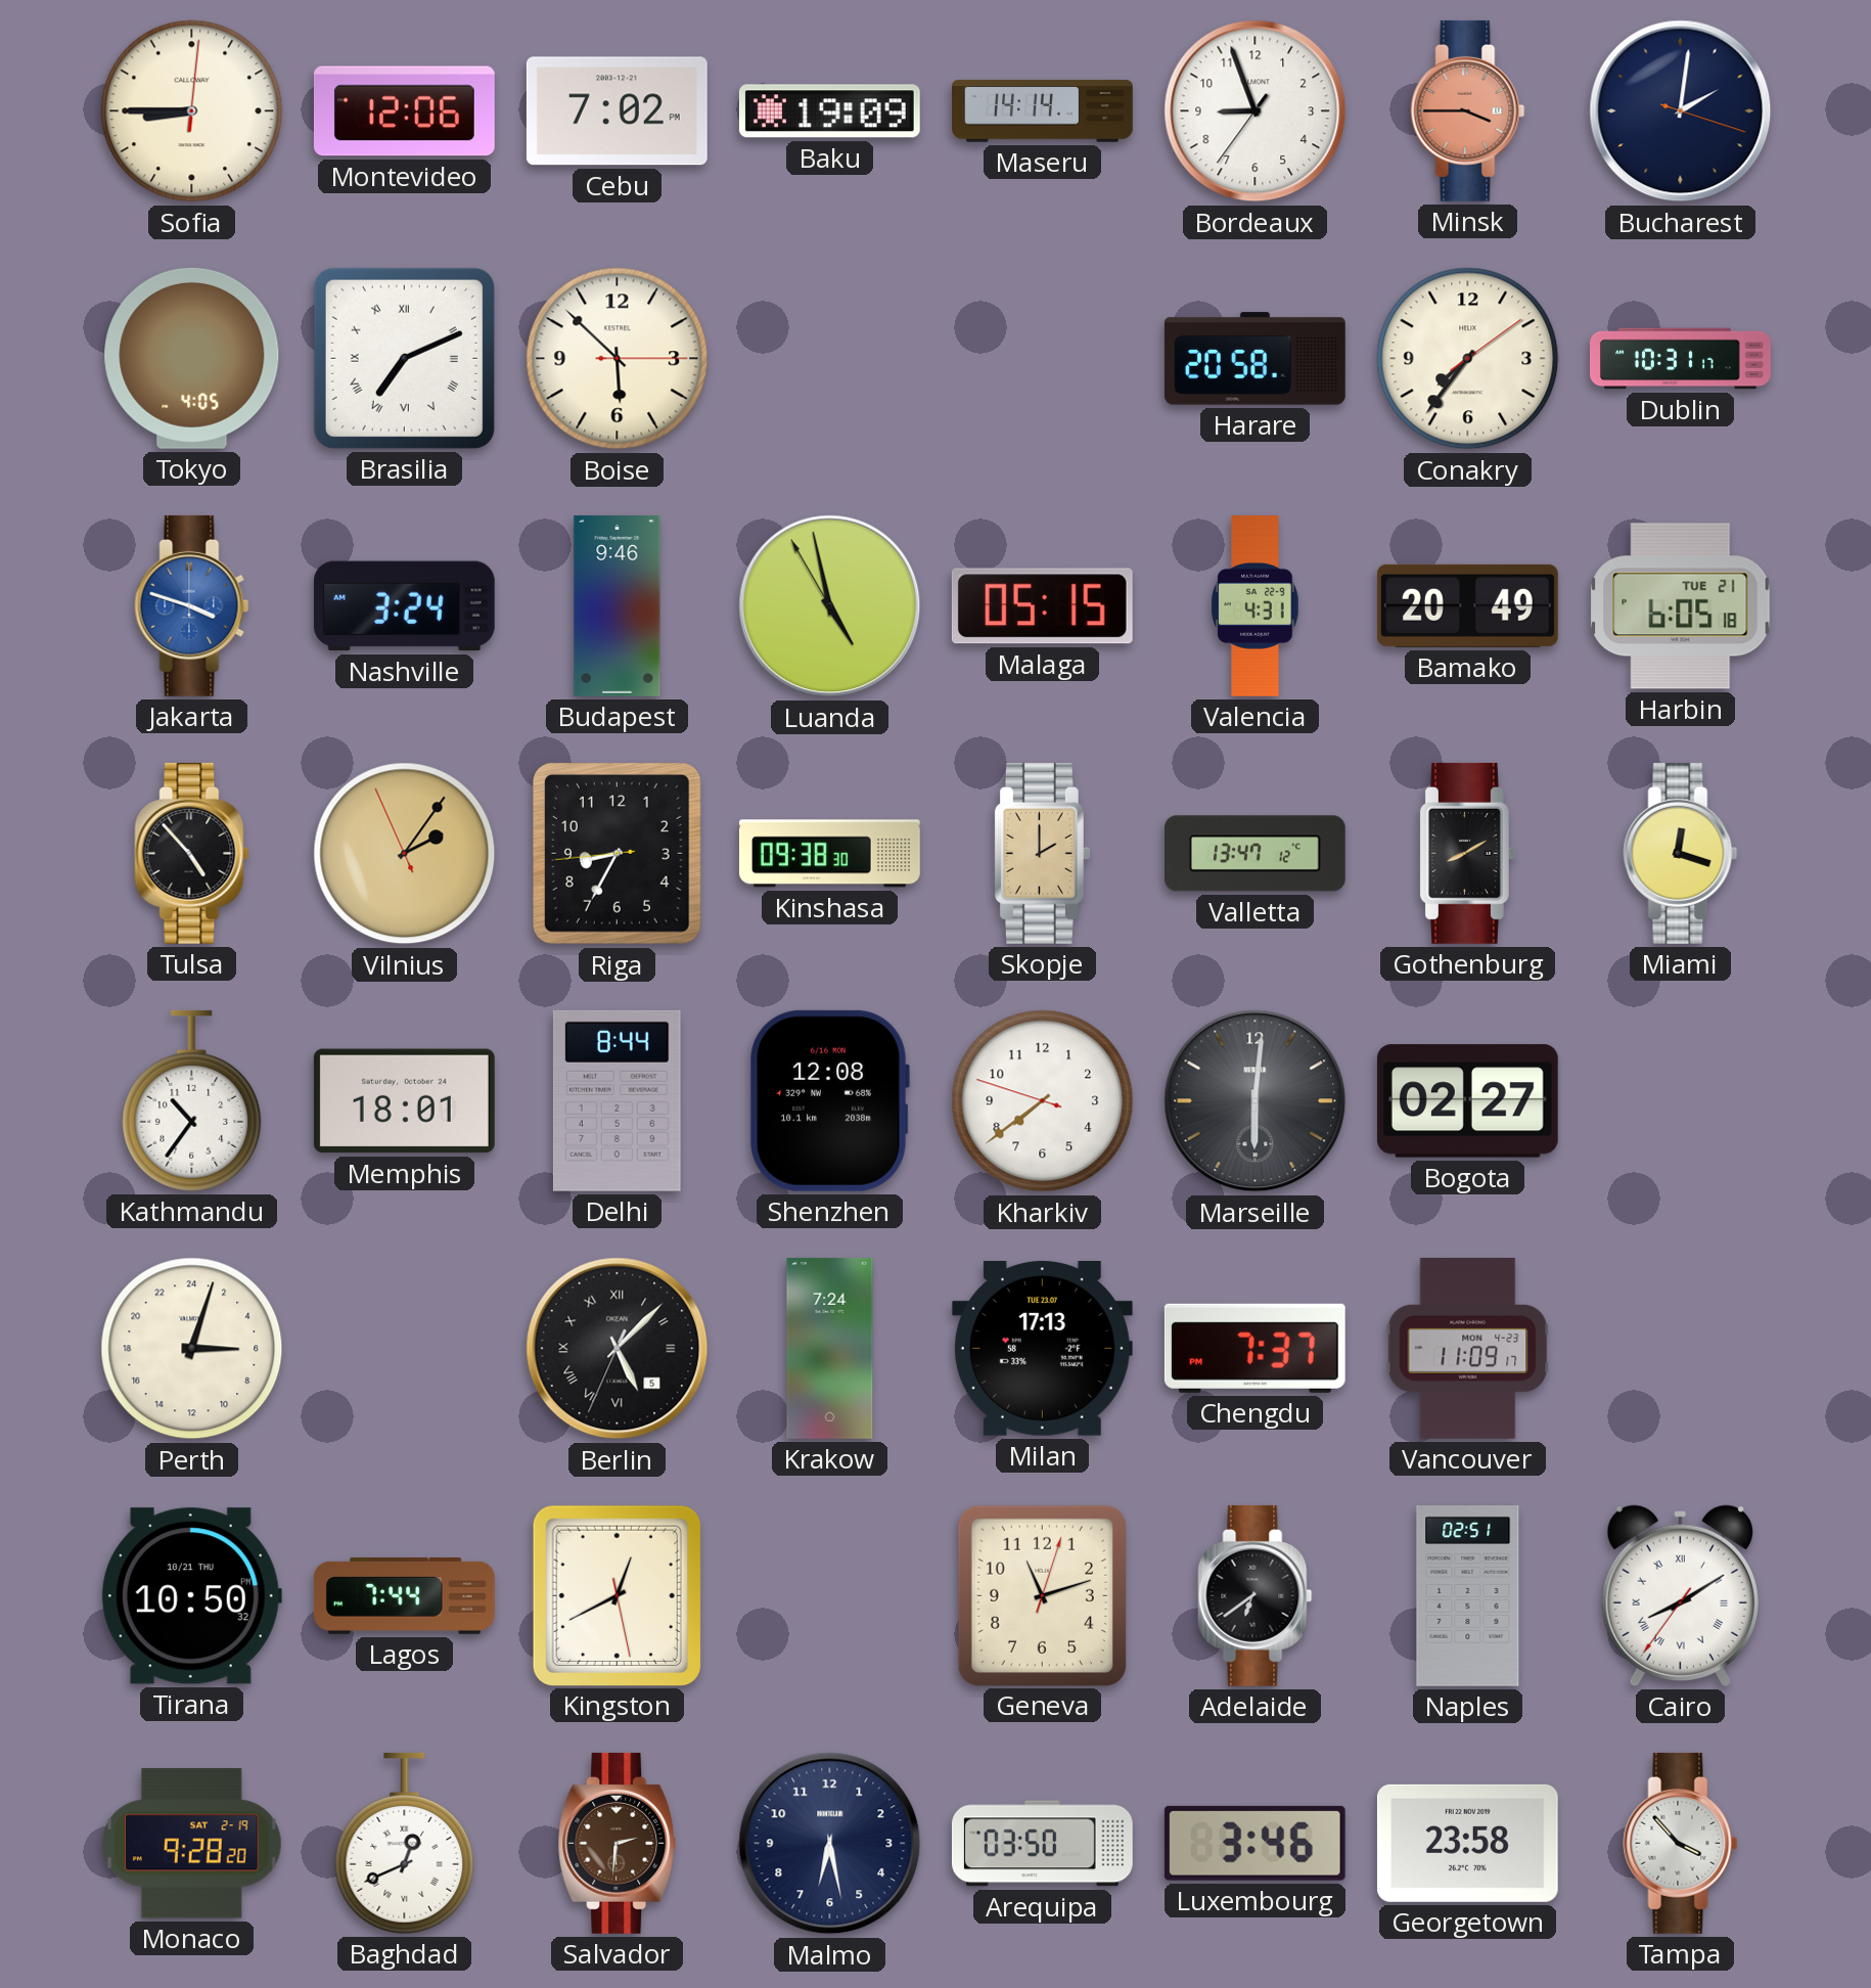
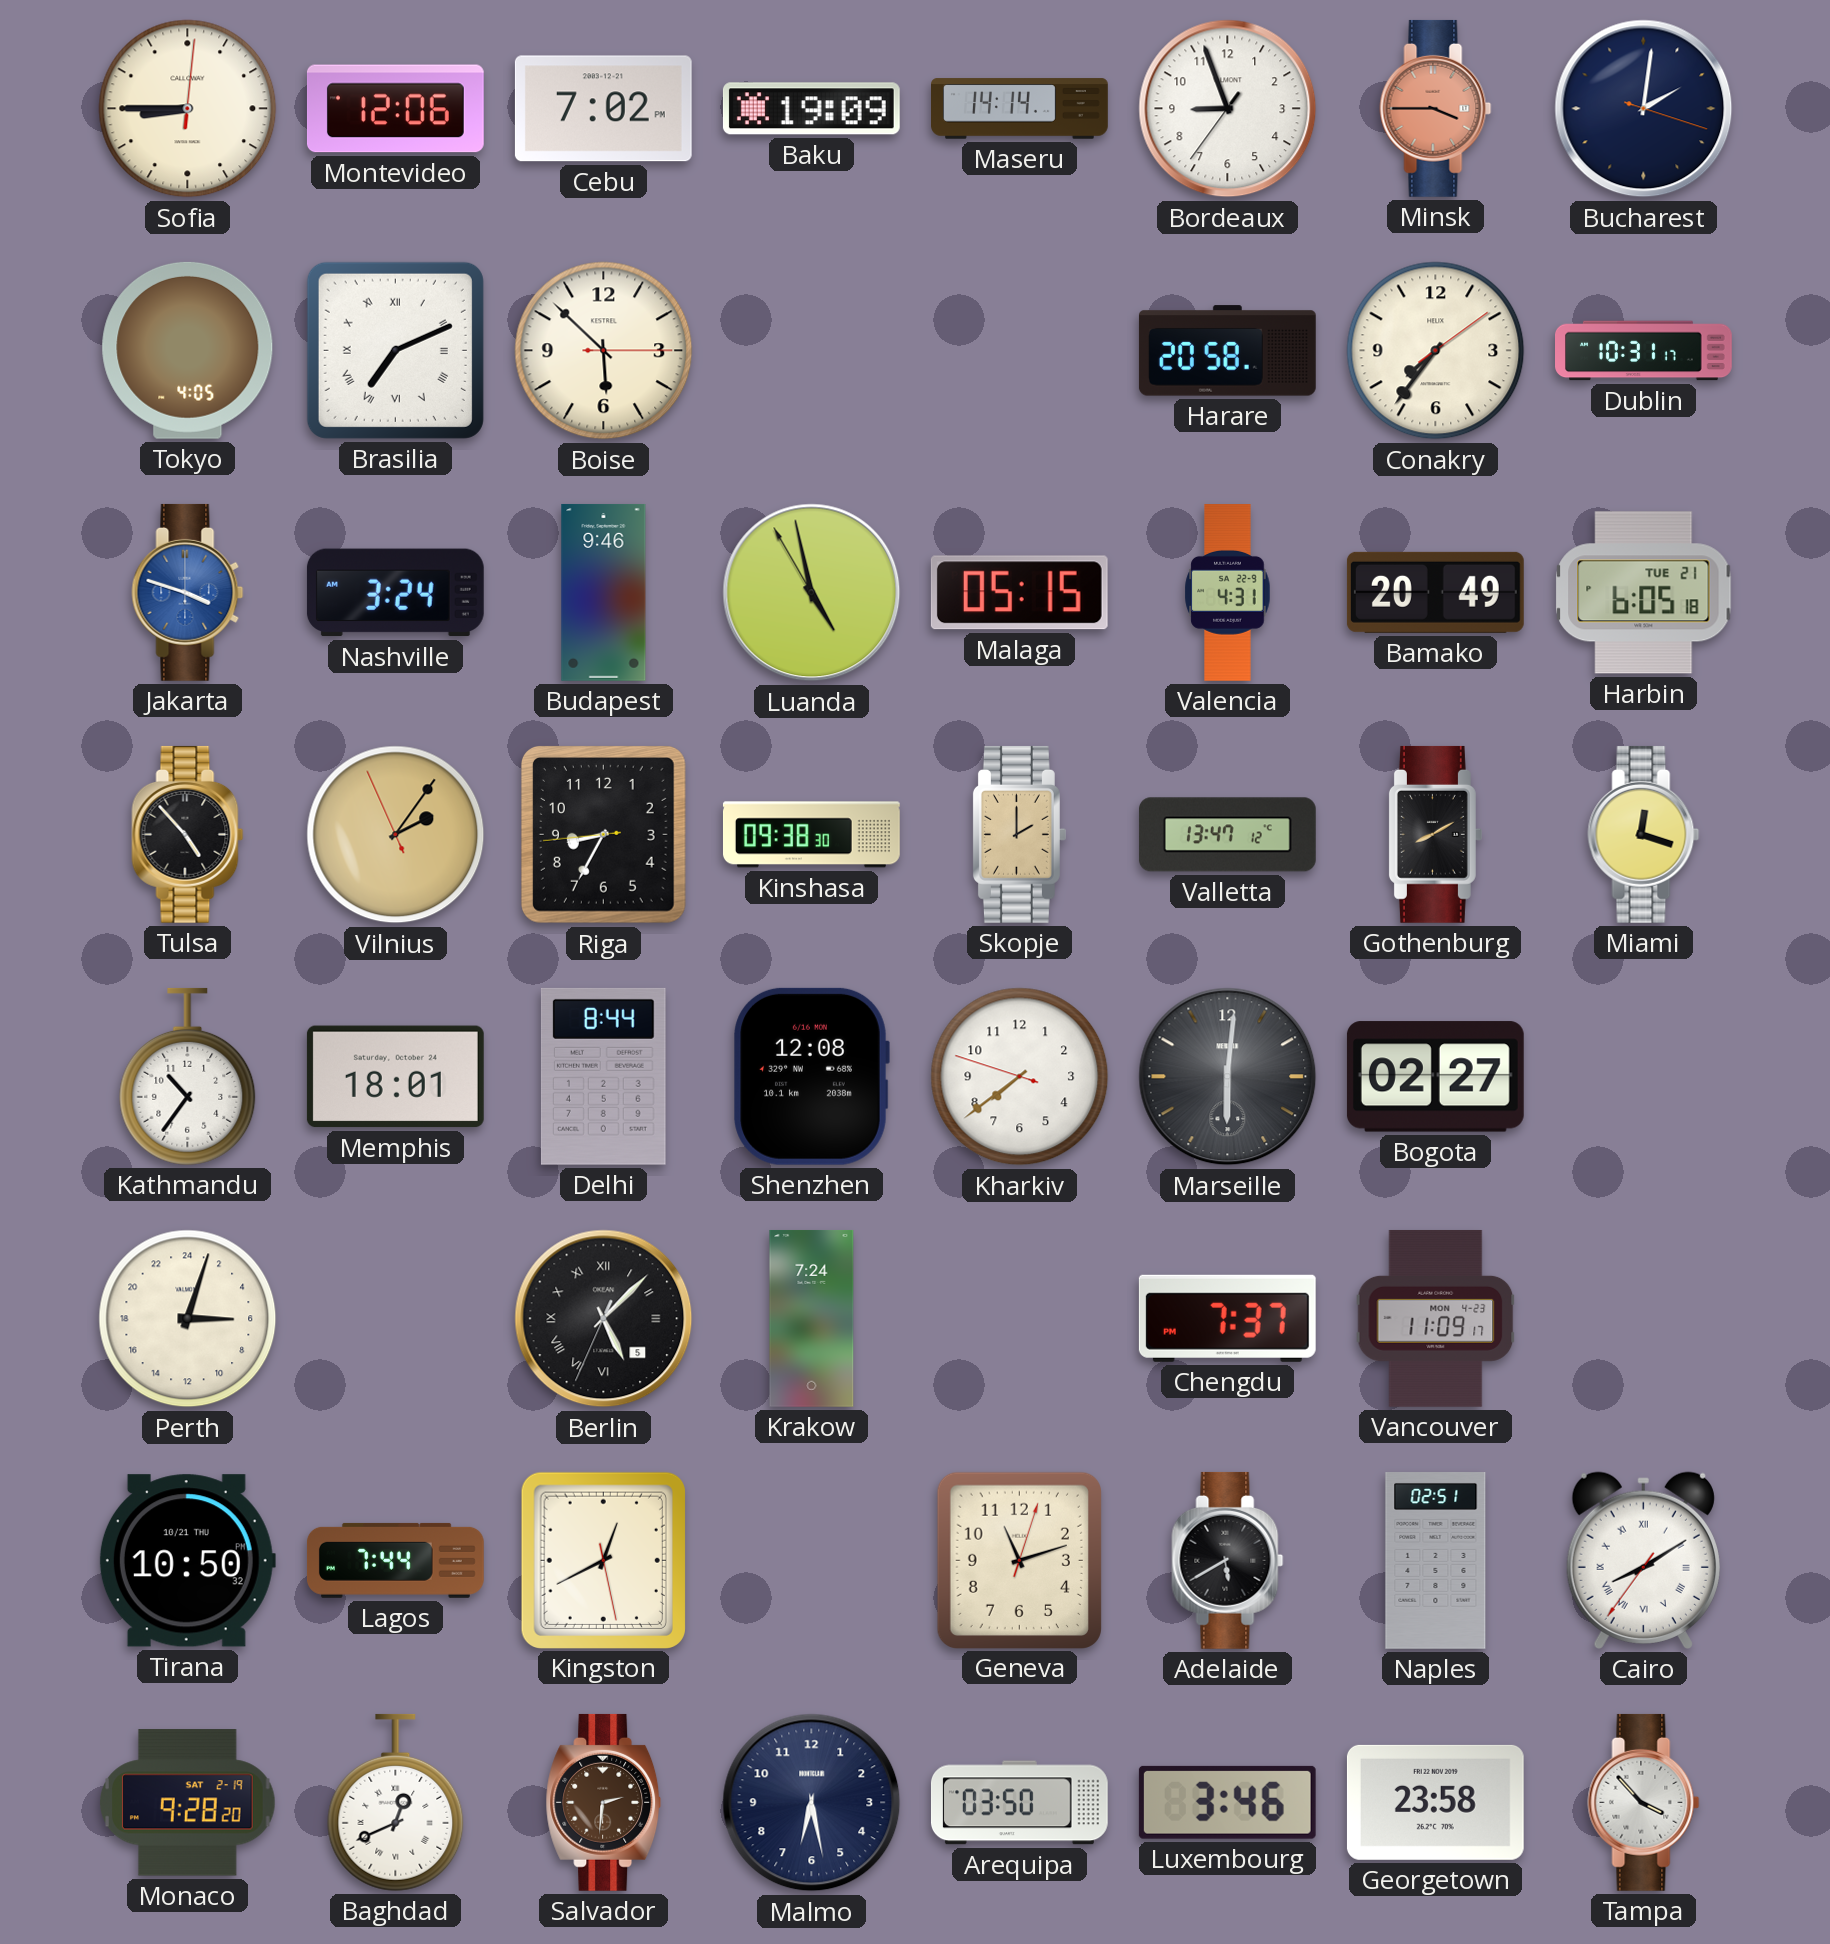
Milan: 17:13 -> none
Adelaide: 6:39 -> 5:40
